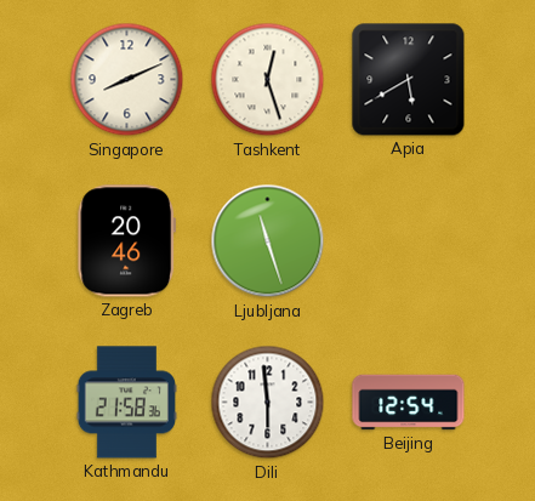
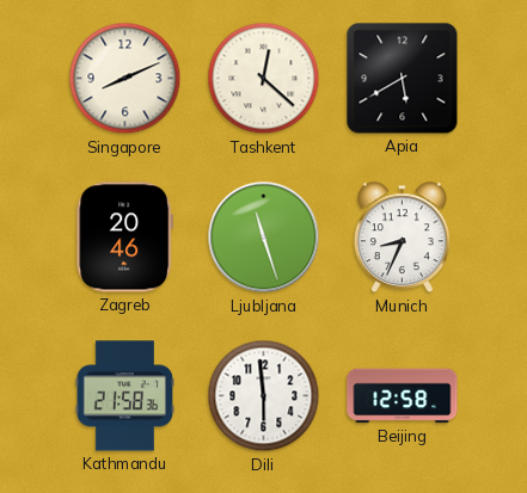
Tashkent: 12:27 -> 12:22
Munich: none -> 8:34
Beijing: 12:54 -> 12:58
